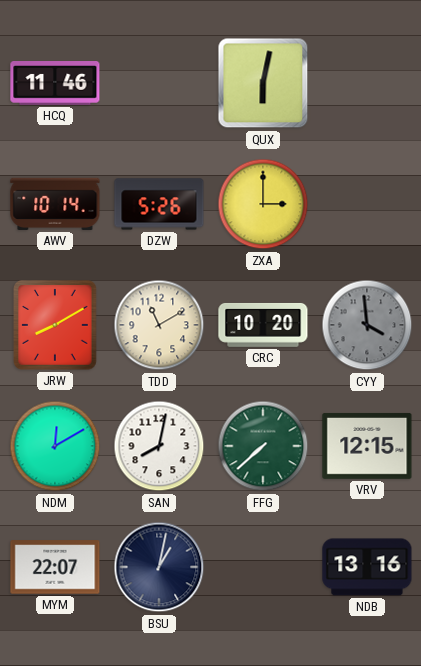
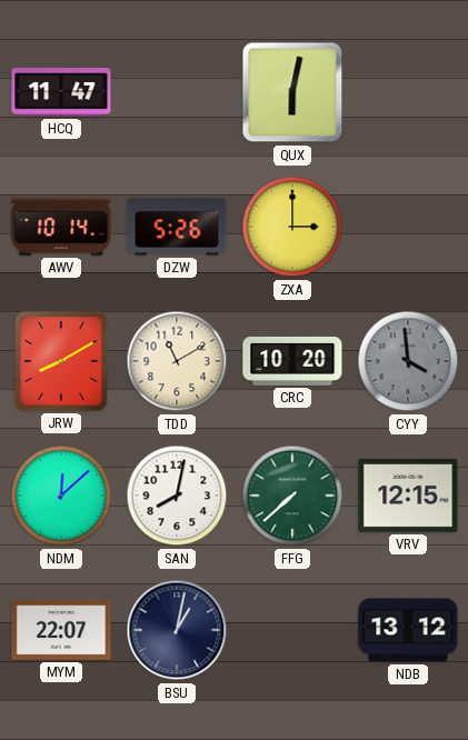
HCQ: 11:46 -> 11:47
NDM: 12:10 -> 12:08
NDB: 13:16 -> 13:12
